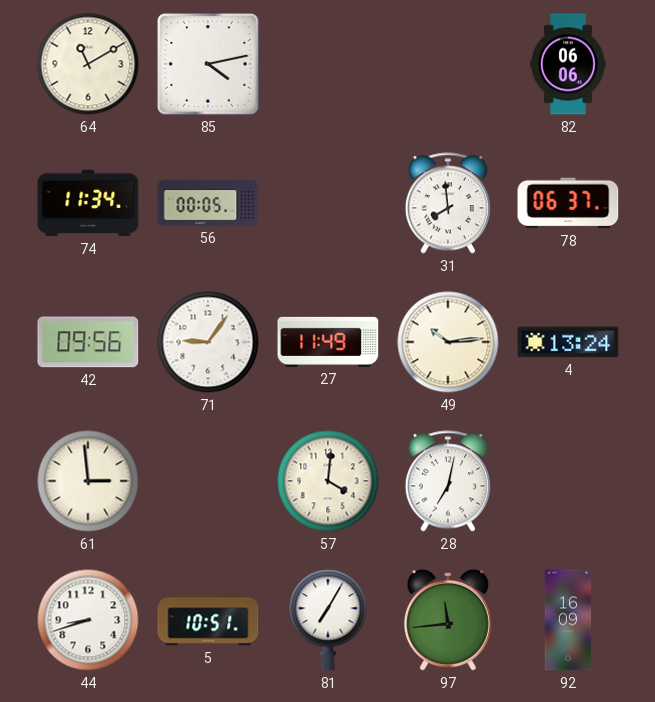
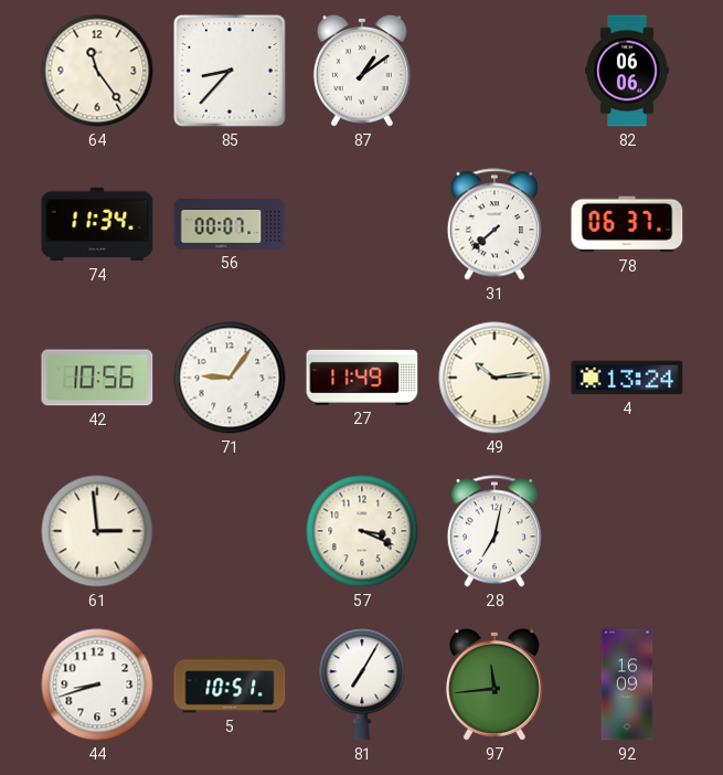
64: 11:10 -> 11:24
85: 4:13 -> 8:37
87: none -> 1:09
56: 00:05 -> 00:07
31: 7:59 -> 7:38
42: 09:56 -> 10:56
57: 4:01 -> 3:19
